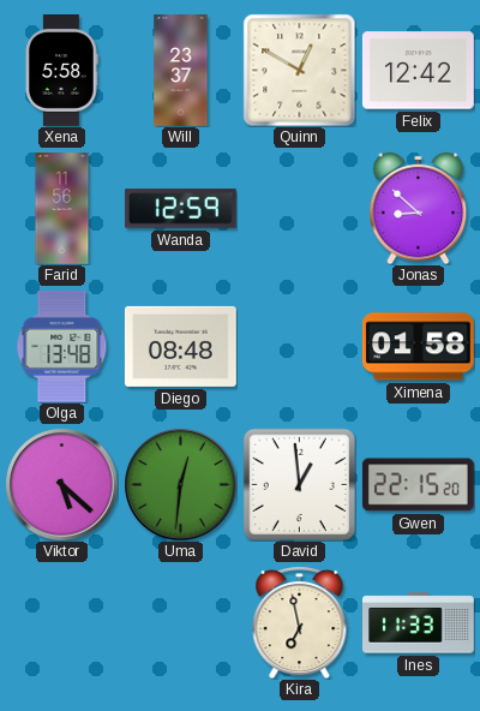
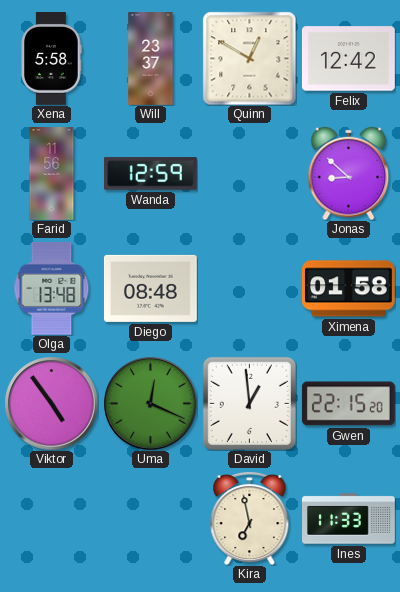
Viktor: 5:22 -> 4:54
Uma: 12:31 -> 12:19
